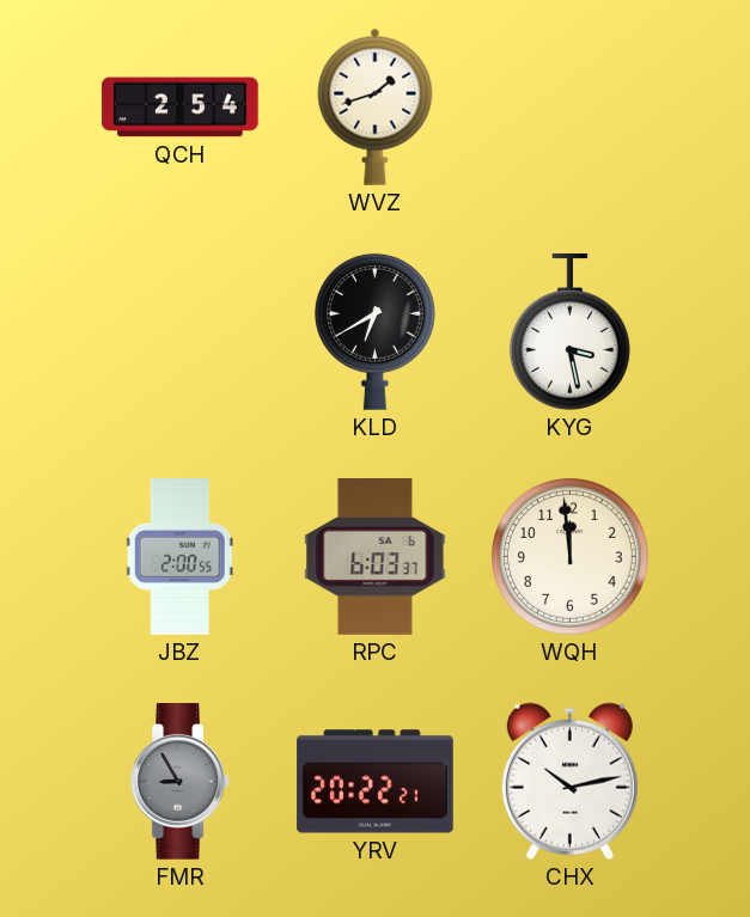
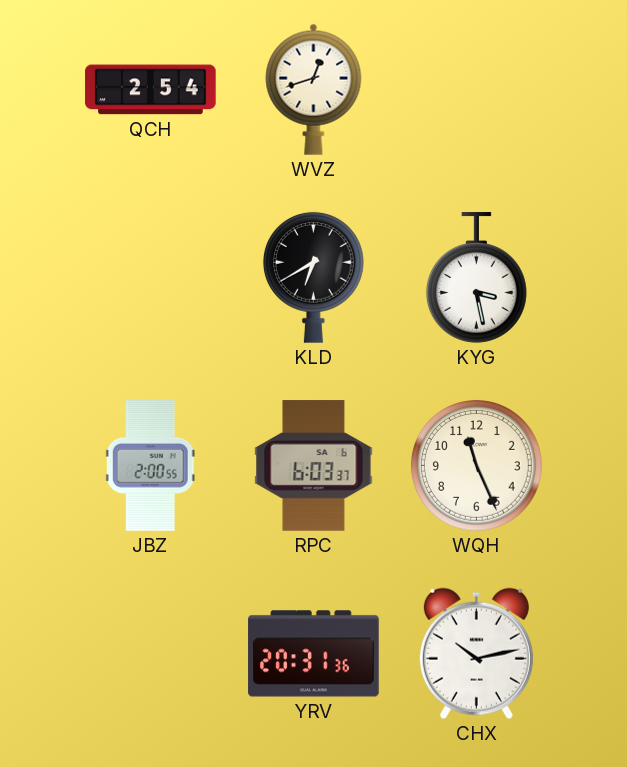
WVZ: 1:42 -> 12:42
WQH: 11:59 -> 11:26
FMR: 8:55 -> none
YRV: 20:22 -> 20:31
